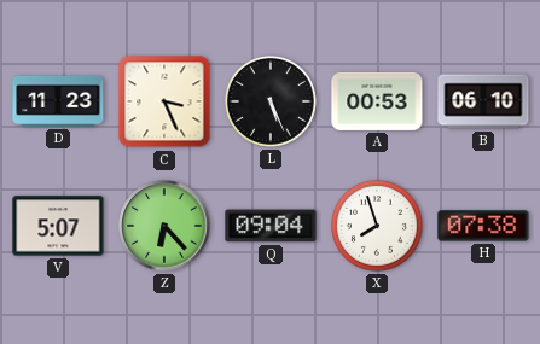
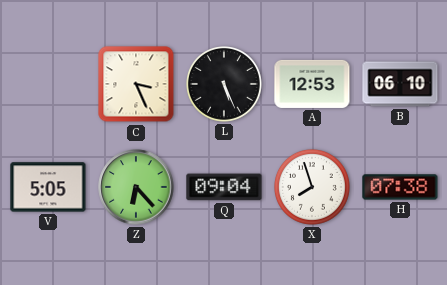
D: 11:23 -> none
A: 00:53 -> 12:53
V: 5:07 -> 5:05
